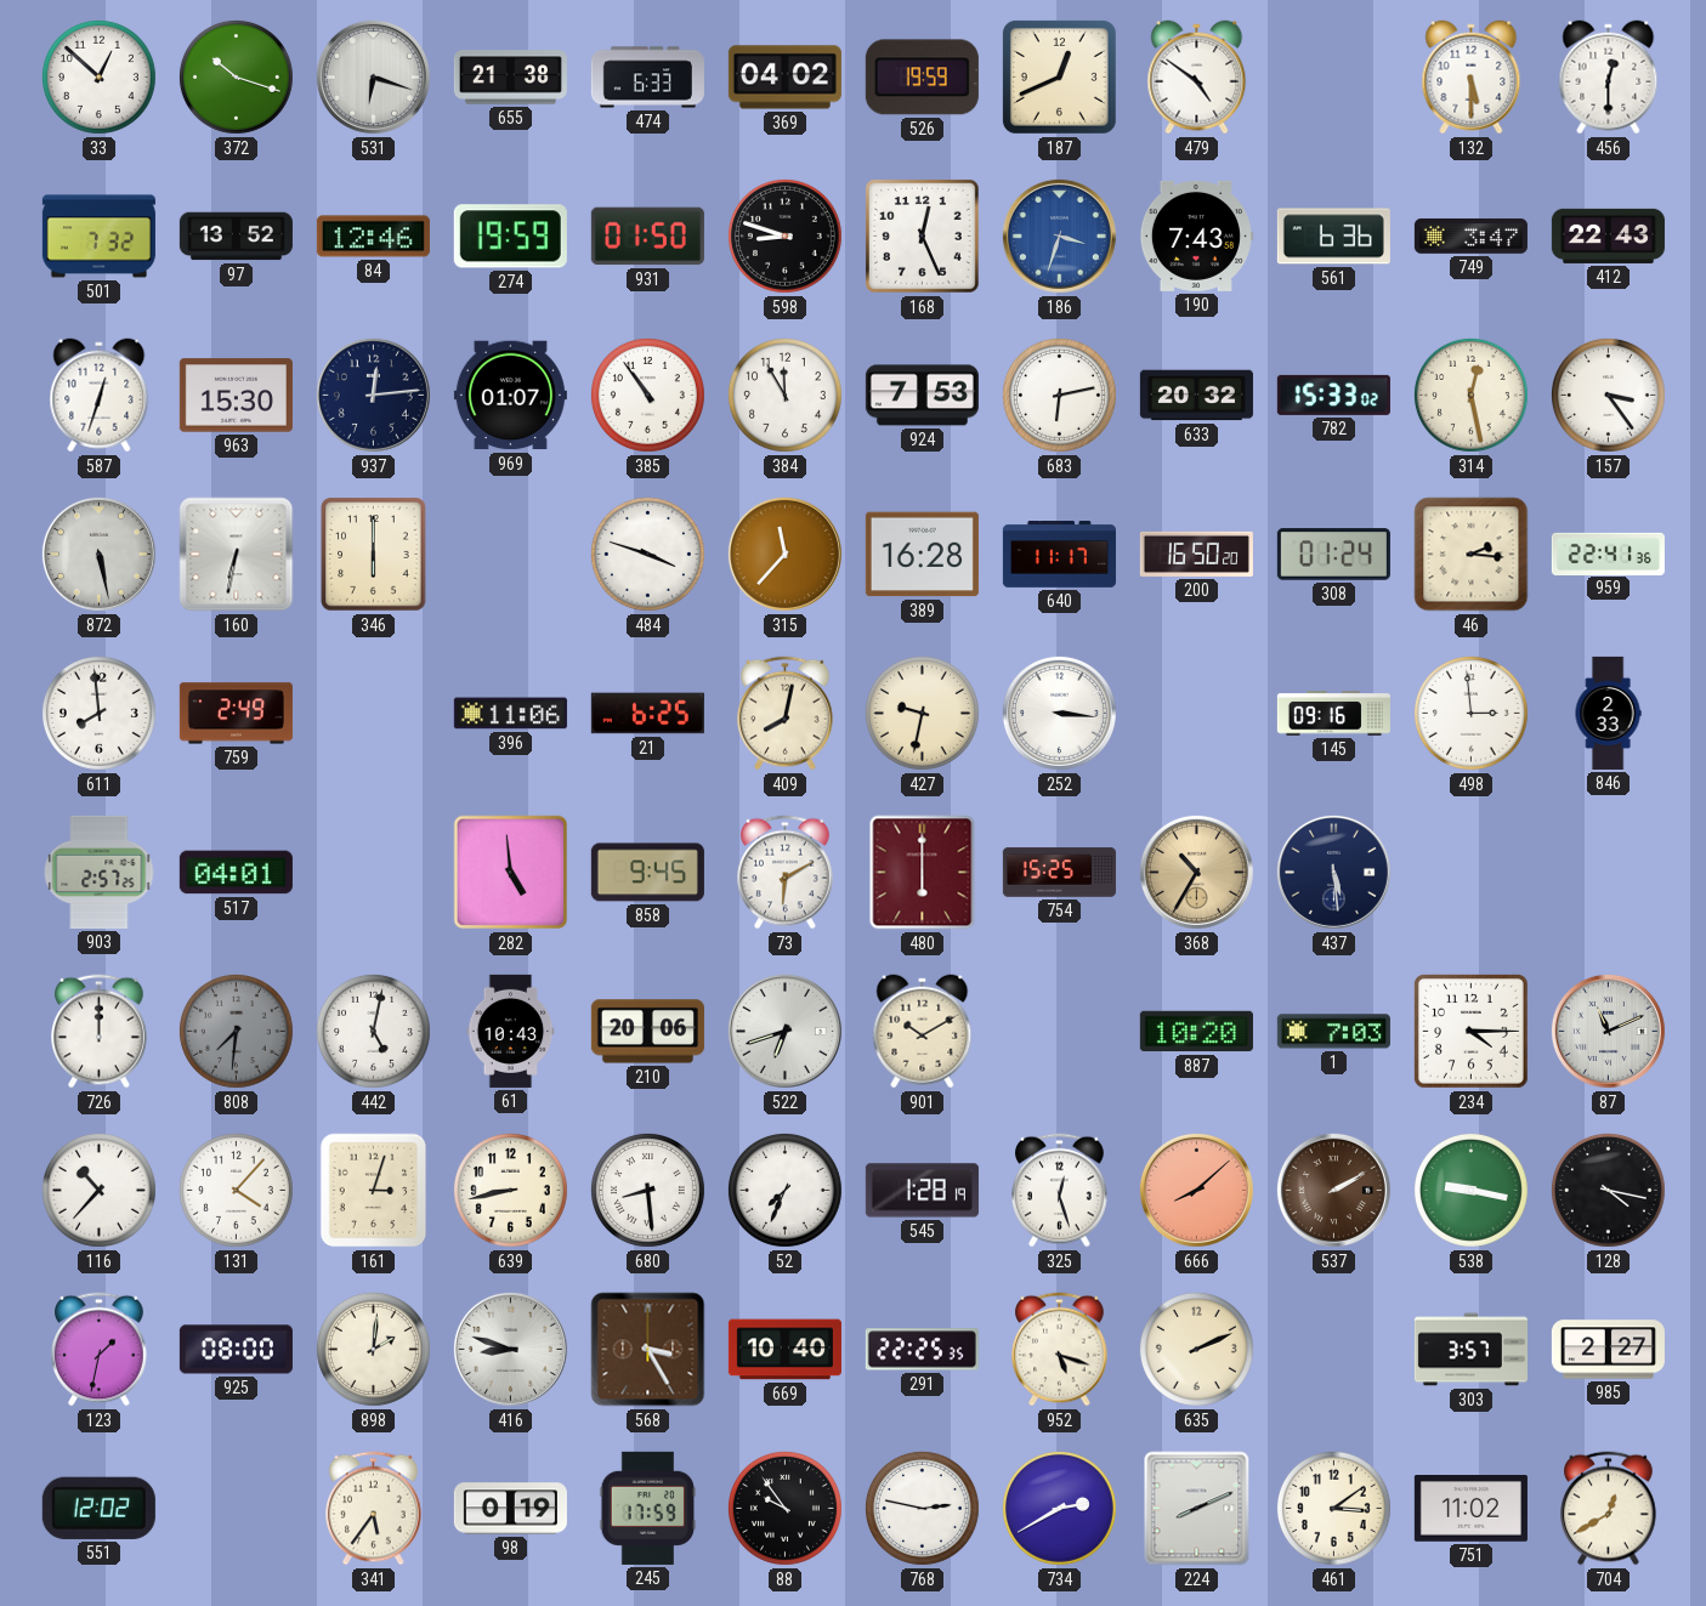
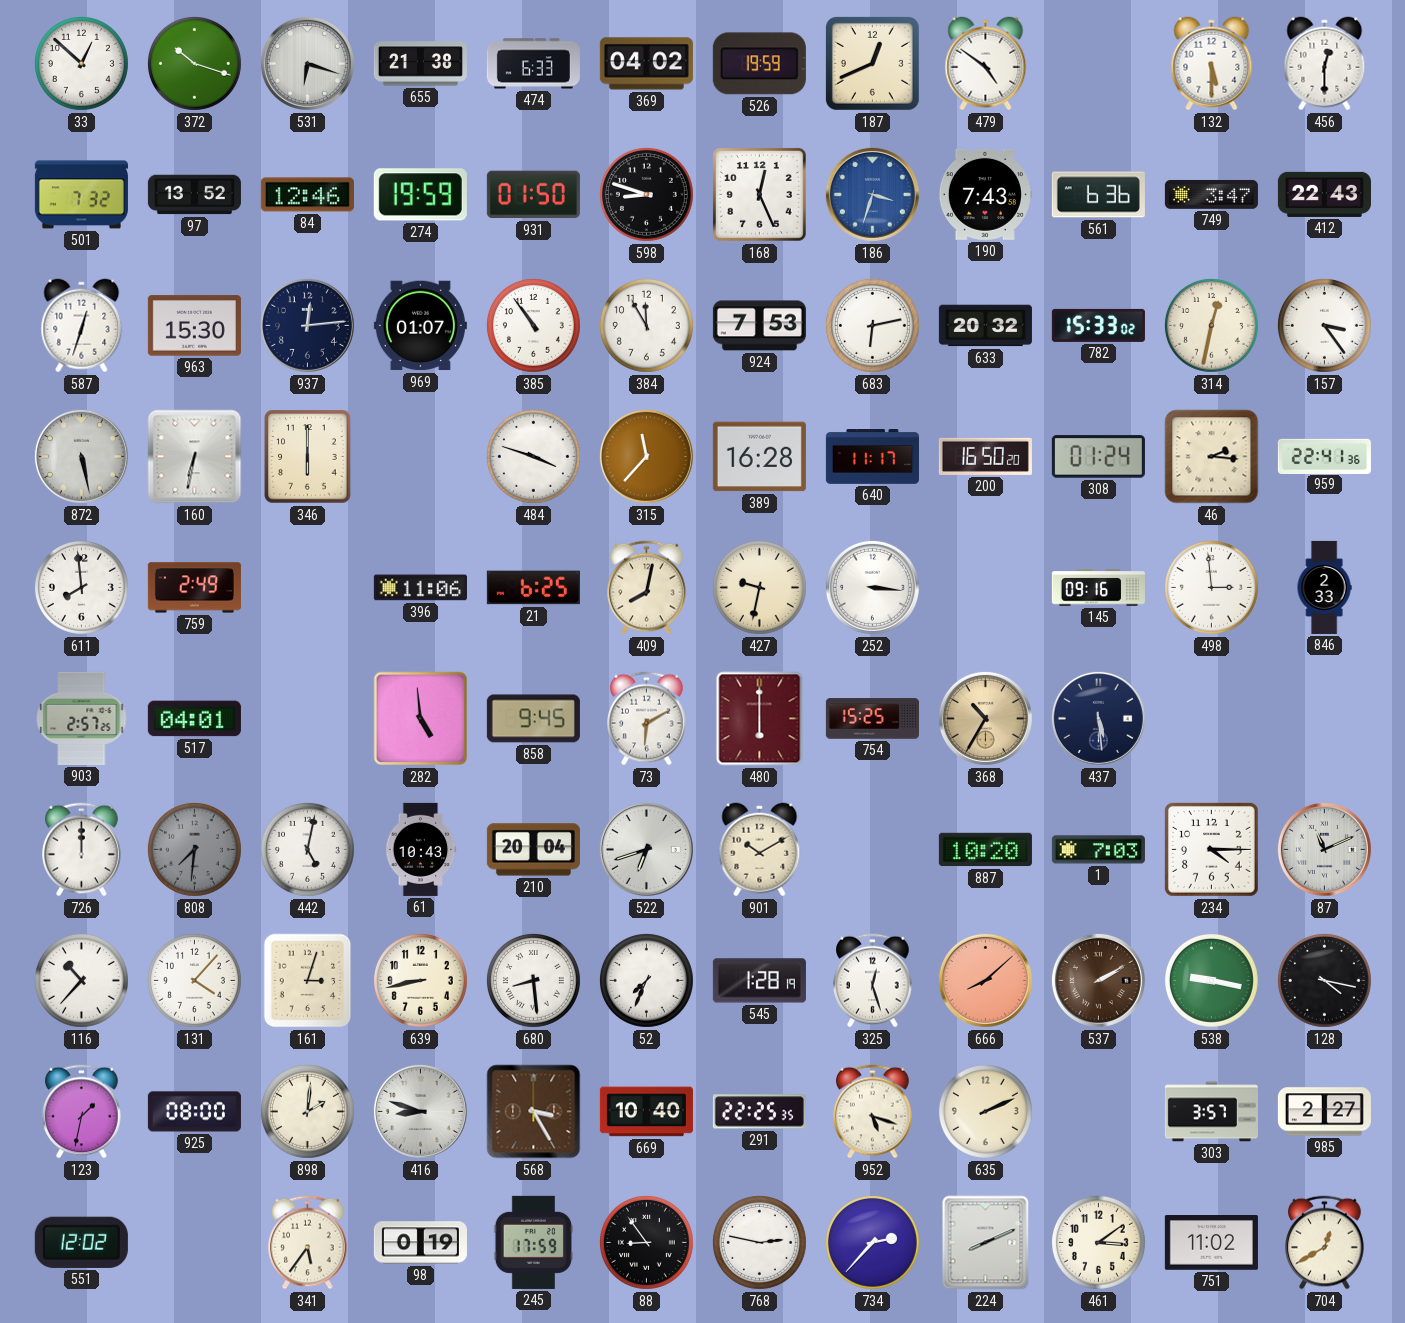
314: 12:28 -> 12:32
210: 20:06 -> 20:04
88: 9:54 -> 8:54
734: 2:40 -> 2:37
